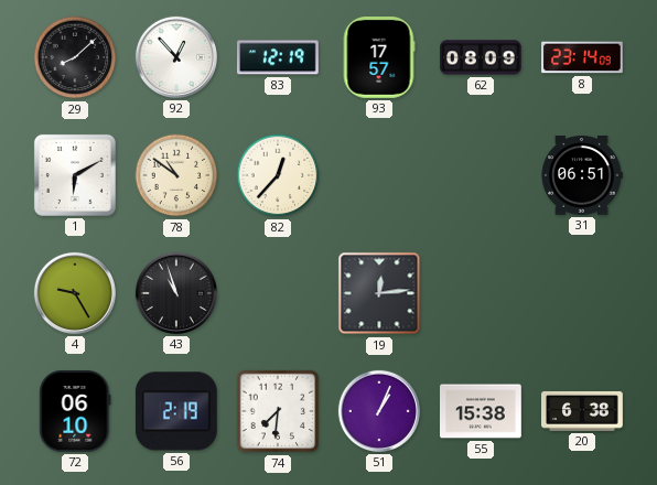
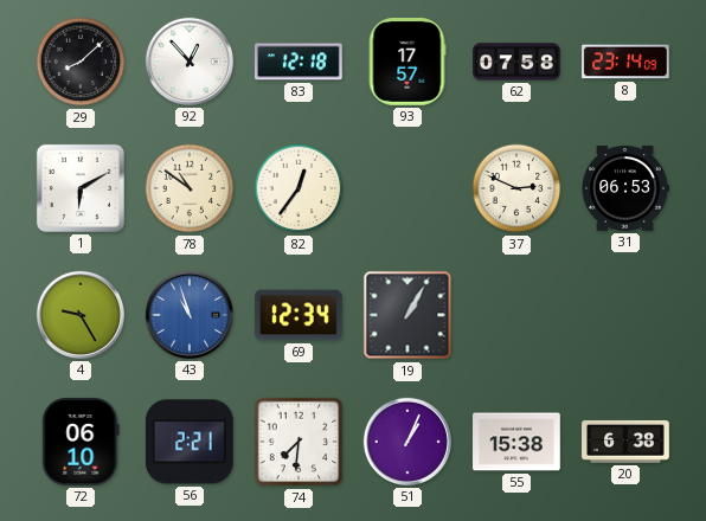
83: 12:19 -> 12:18
62: 08:09 -> 07:58
82: 12:37 -> 12:36
37: none -> 2:49
31: 06:51 -> 06:53
43 dial: black -> blue
69: none -> 12:34
19: 12:14 -> 1:05
56: 2:19 -> 2:21
